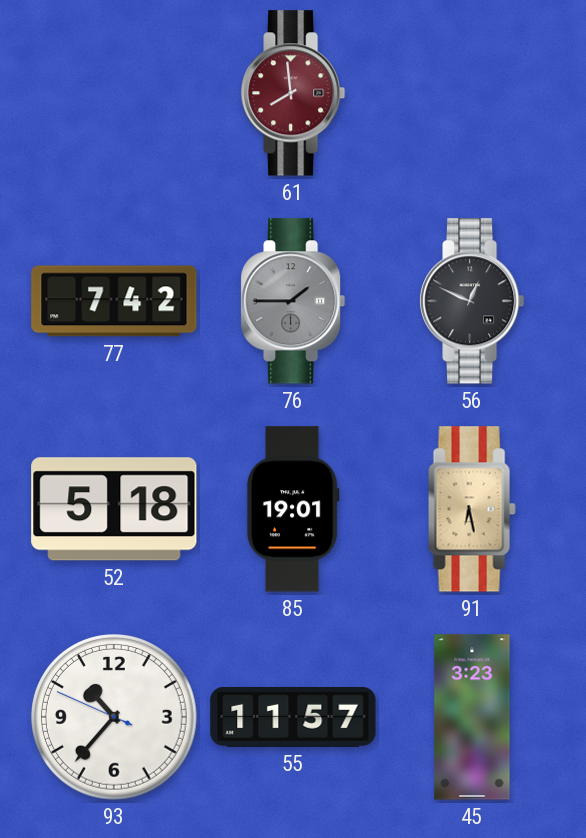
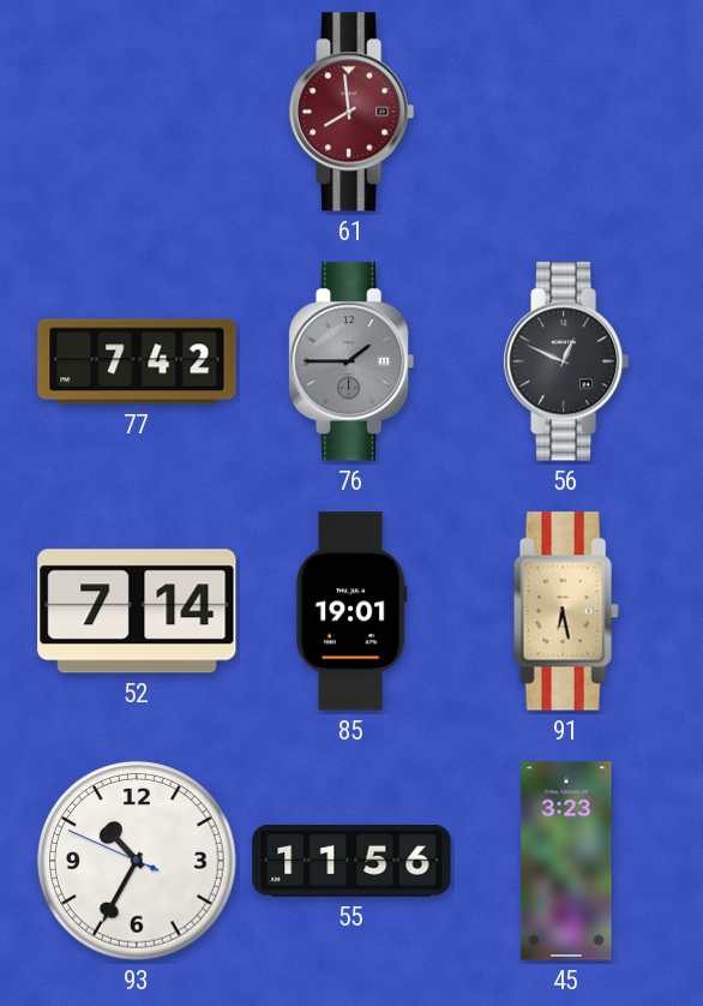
52: 5:18 -> 7:14
93: 10:36 -> 10:34
55: 11:57 -> 11:56
